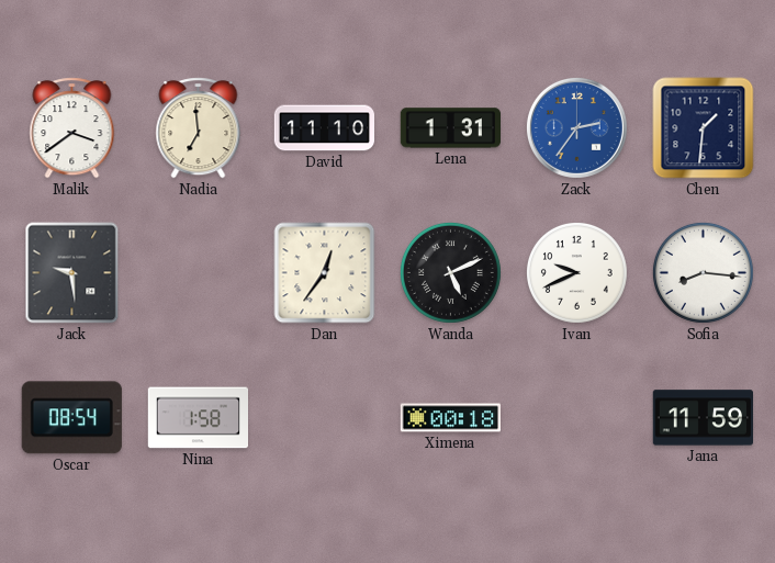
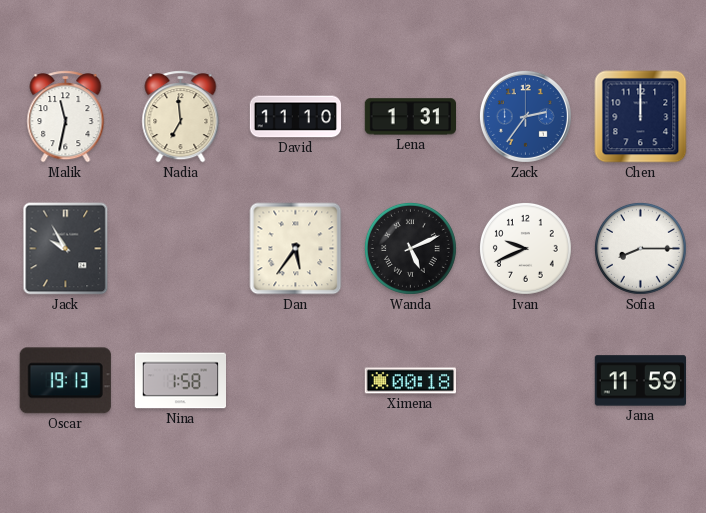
Malik: 3:39 -> 11:32
Chen: 1:31 -> 12:00
Jack: 9:29 -> 9:55
Dan: 12:36 -> 5:36
Sofia: 8:16 -> 8:15
Oscar: 08:54 -> 19:13
